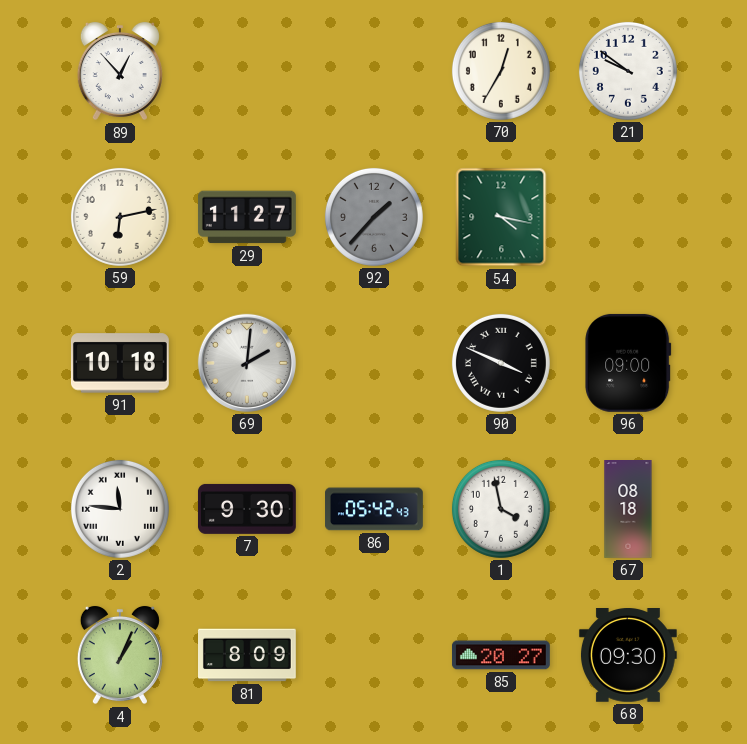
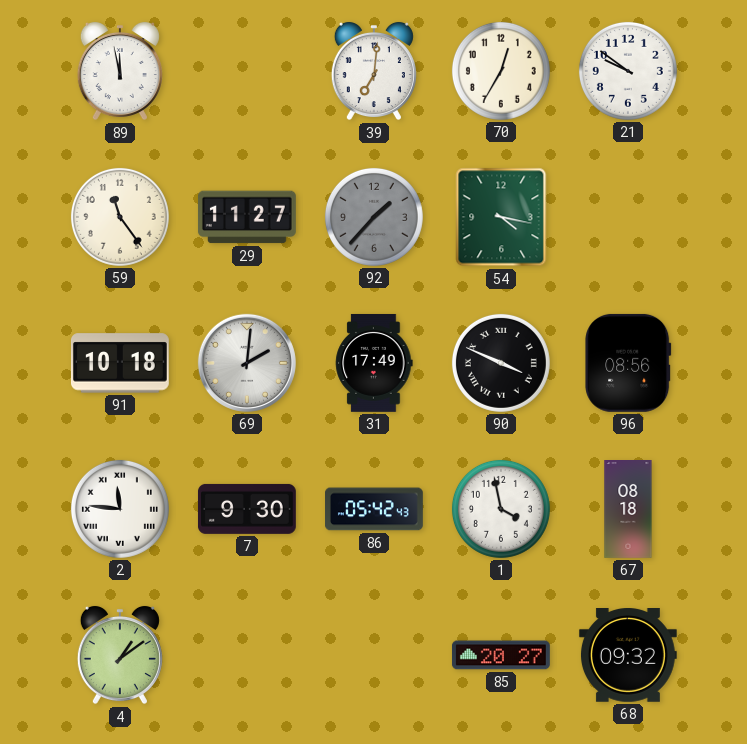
89: 12:53 -> 11:58
39: none -> 7:01
59: 6:13 -> 11:24
31: none -> 17:49
96: 09:00 -> 08:56
4: 1:04 -> 1:09
81: 8:09 -> none
68: 09:30 -> 09:32
